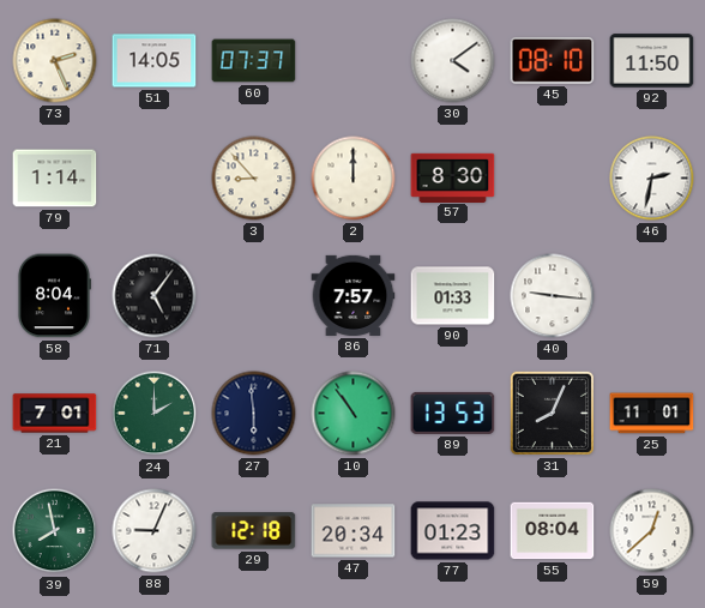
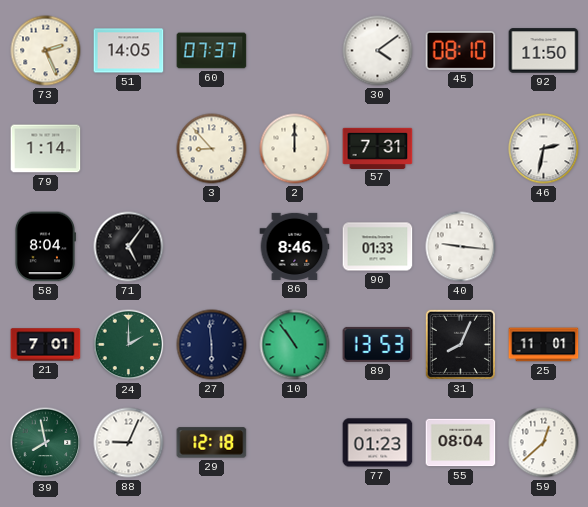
57: 8:30 -> 7:31
86: 7:57 -> 8:46
47: 20:34 -> none
